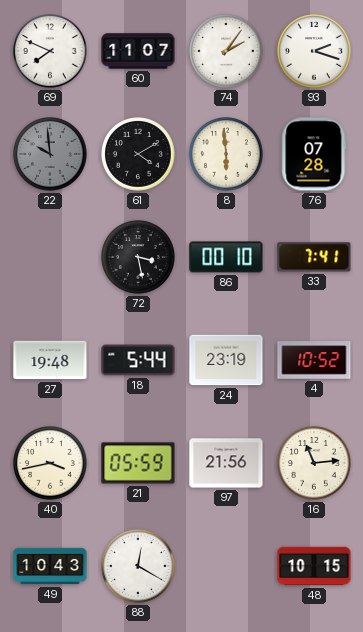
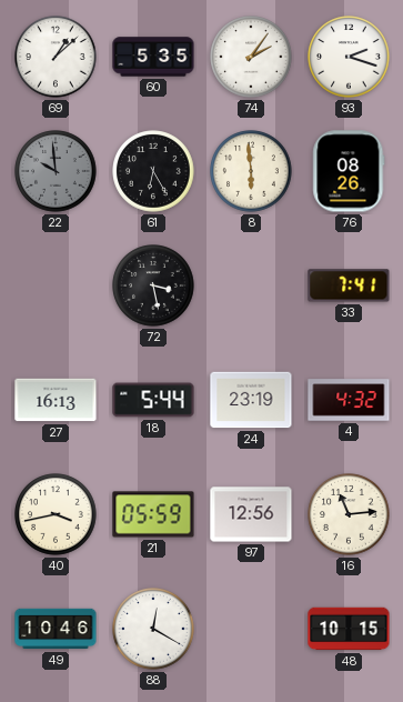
69: 7:49 -> 1:08
60: 11:07 -> 5:35
61: 4:10 -> 6:25
76: 07:28 -> 08:26
86: 00:10 -> none
27: 19:48 -> 16:13
4: 10:52 -> 4:32
97: 21:56 -> 12:56
49: 10:43 -> 10:46
